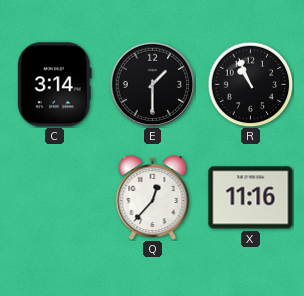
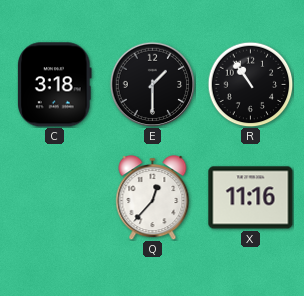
C: 3:14 -> 3:18
R: 10:56 -> 10:54
